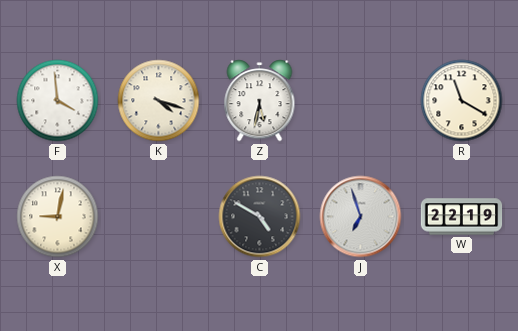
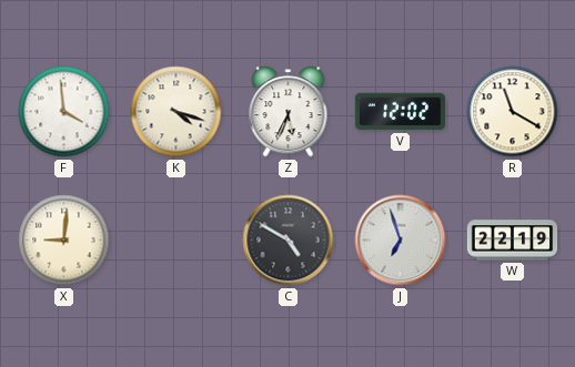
Z: 5:32 -> 5:34
V: none -> 12:02
X: 9:02 -> 9:01
